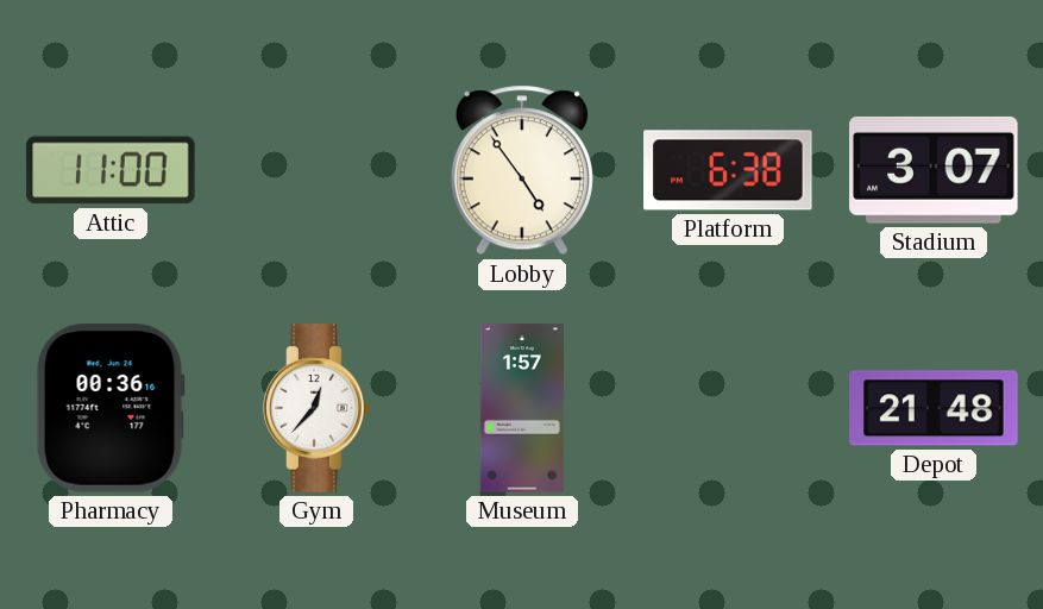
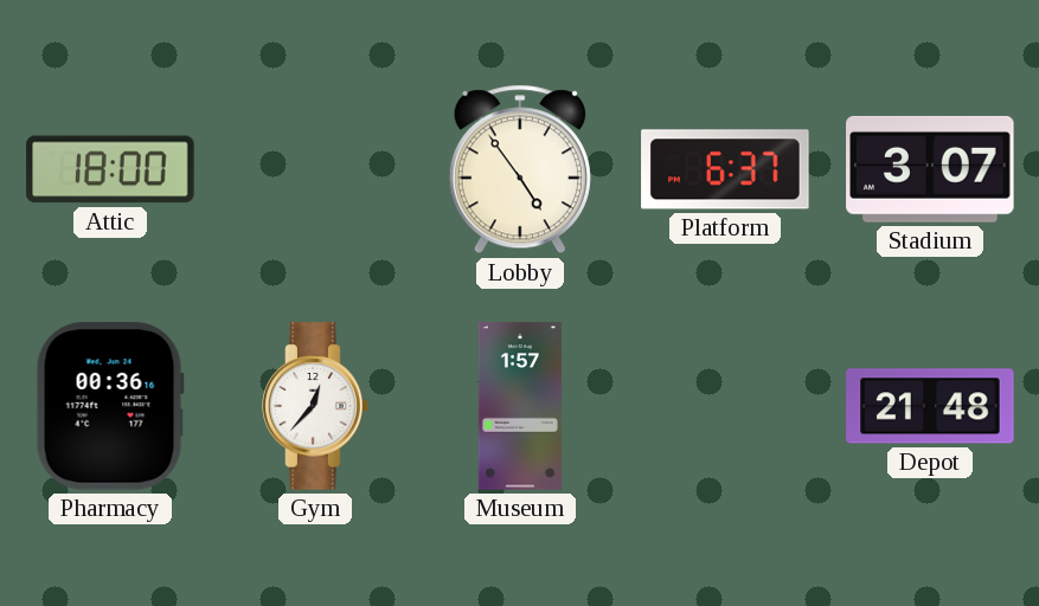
Attic: 11:00 -> 18:00
Platform: 6:38 -> 6:37
